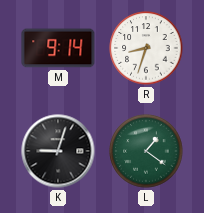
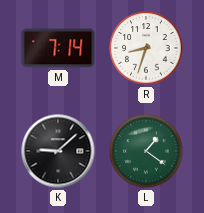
M: 9:14 -> 7:14
K: 9:03 -> 9:08
